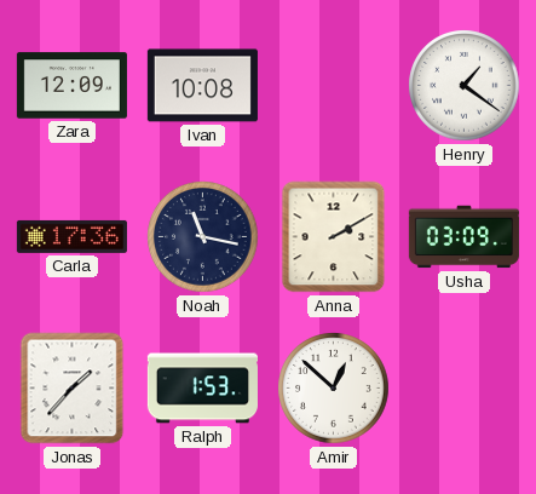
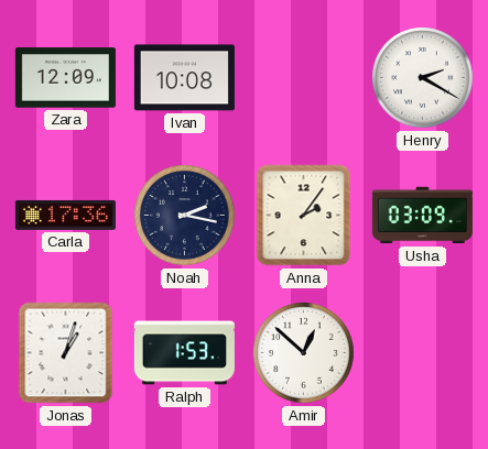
Henry: 1:21 -> 2:20
Noah: 11:17 -> 2:17
Anna: 2:10 -> 2:06
Jonas: 1:37 -> 1:03
